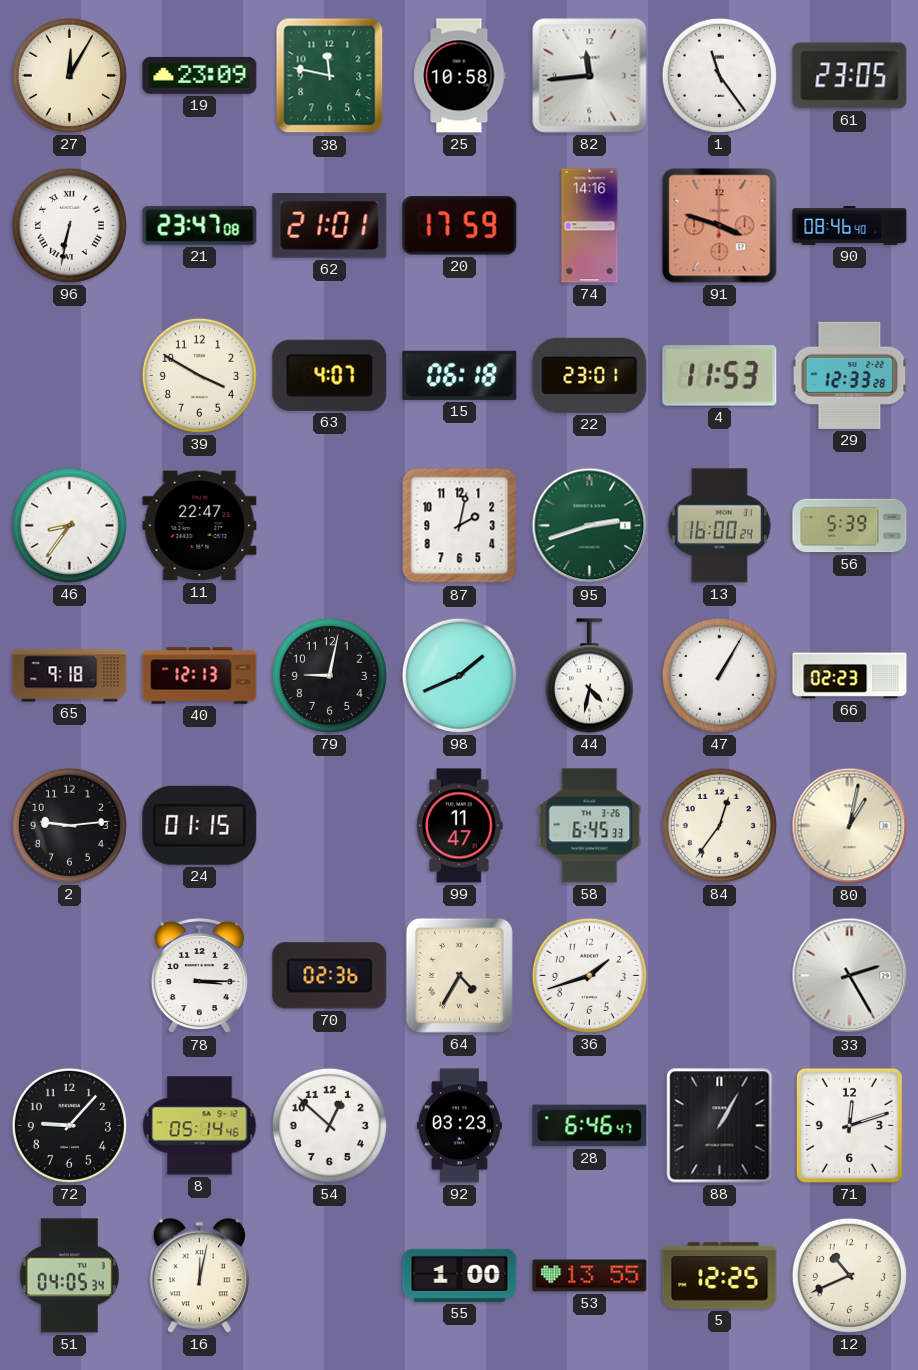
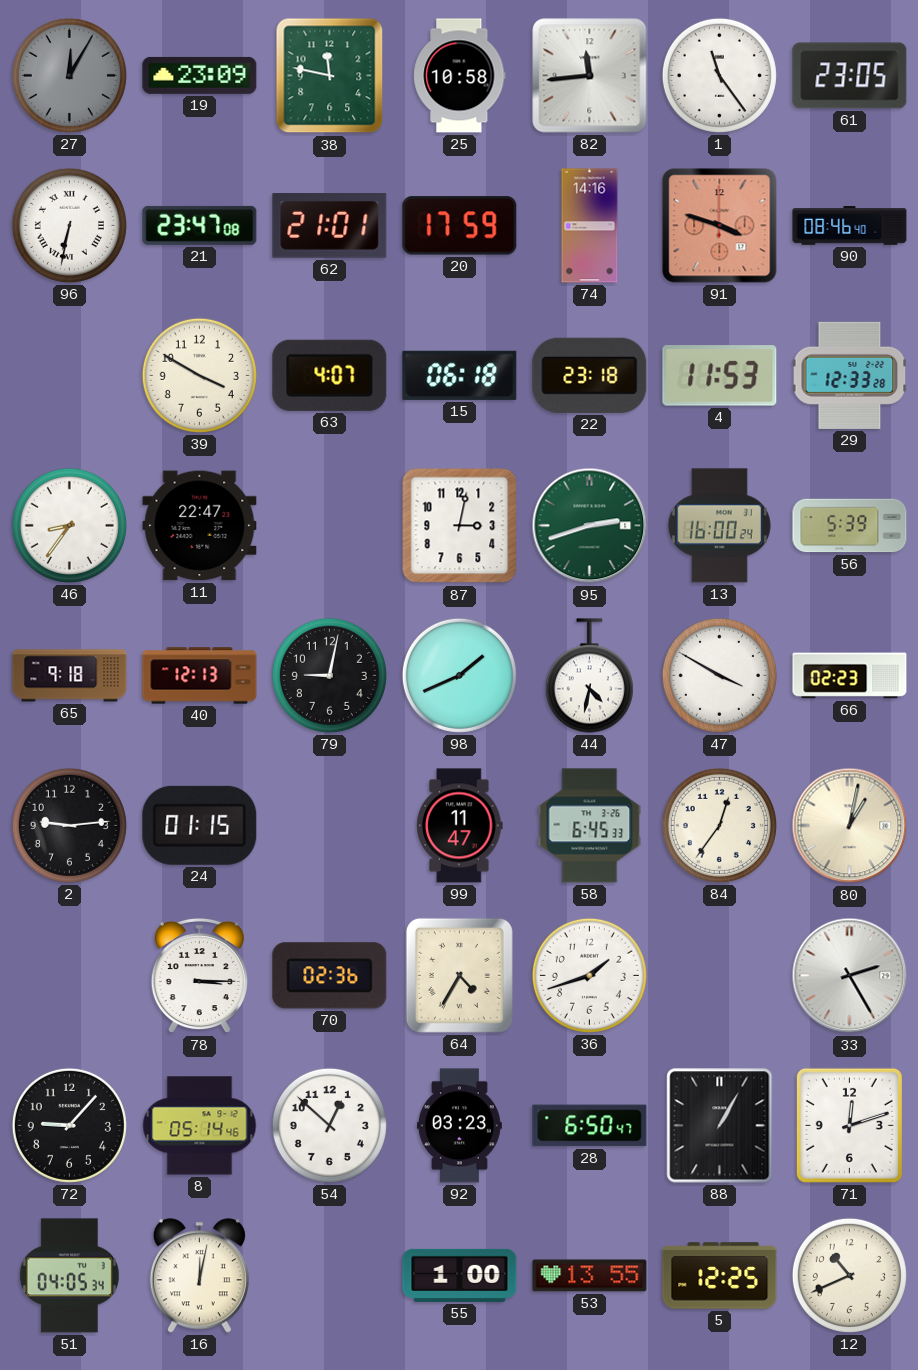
27 dial: cream -> grey
22: 23:01 -> 23:18
87: 2:02 -> 3:02
47: 1:05 -> 3:50
28: 6:46 -> 6:50
